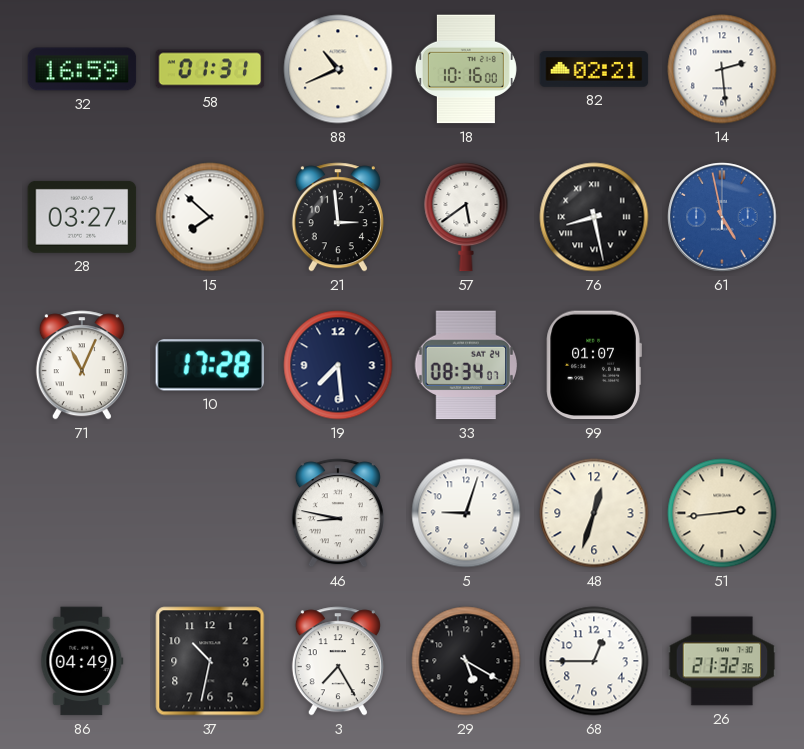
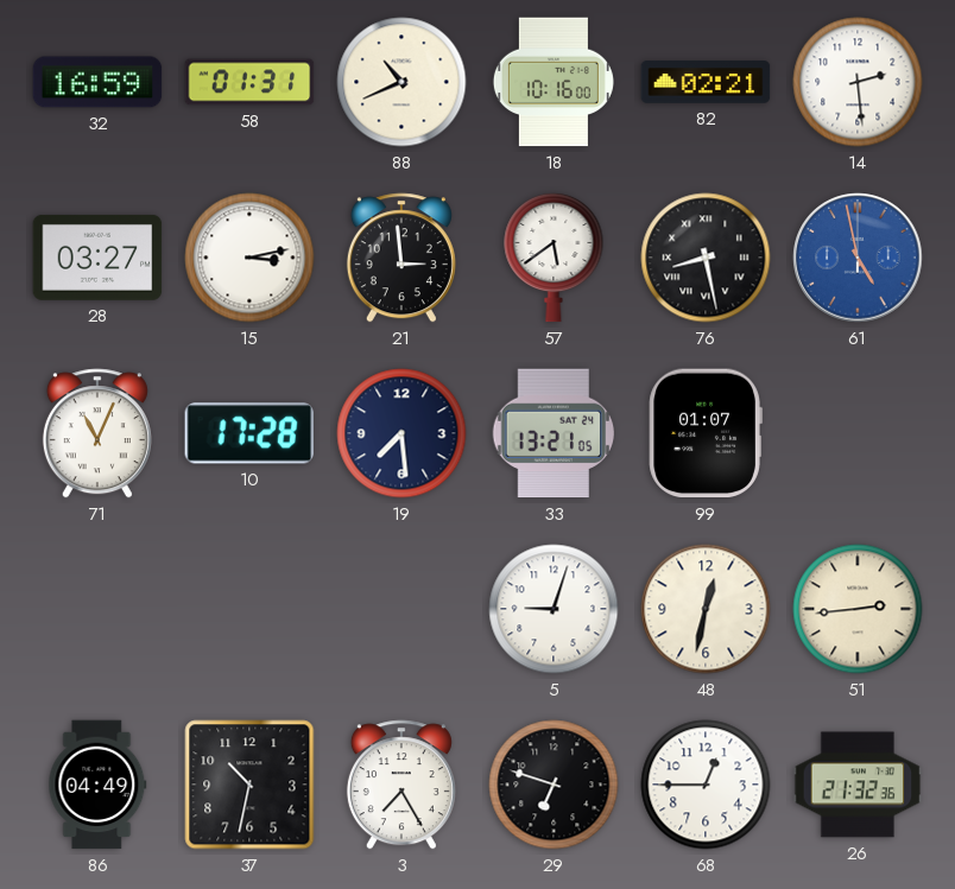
15: 7:52 -> 3:13
33: 08:34 -> 13:21
46: 8:47 -> none
48: 12:33 -> 12:32
29: 5:20 -> 6:48
